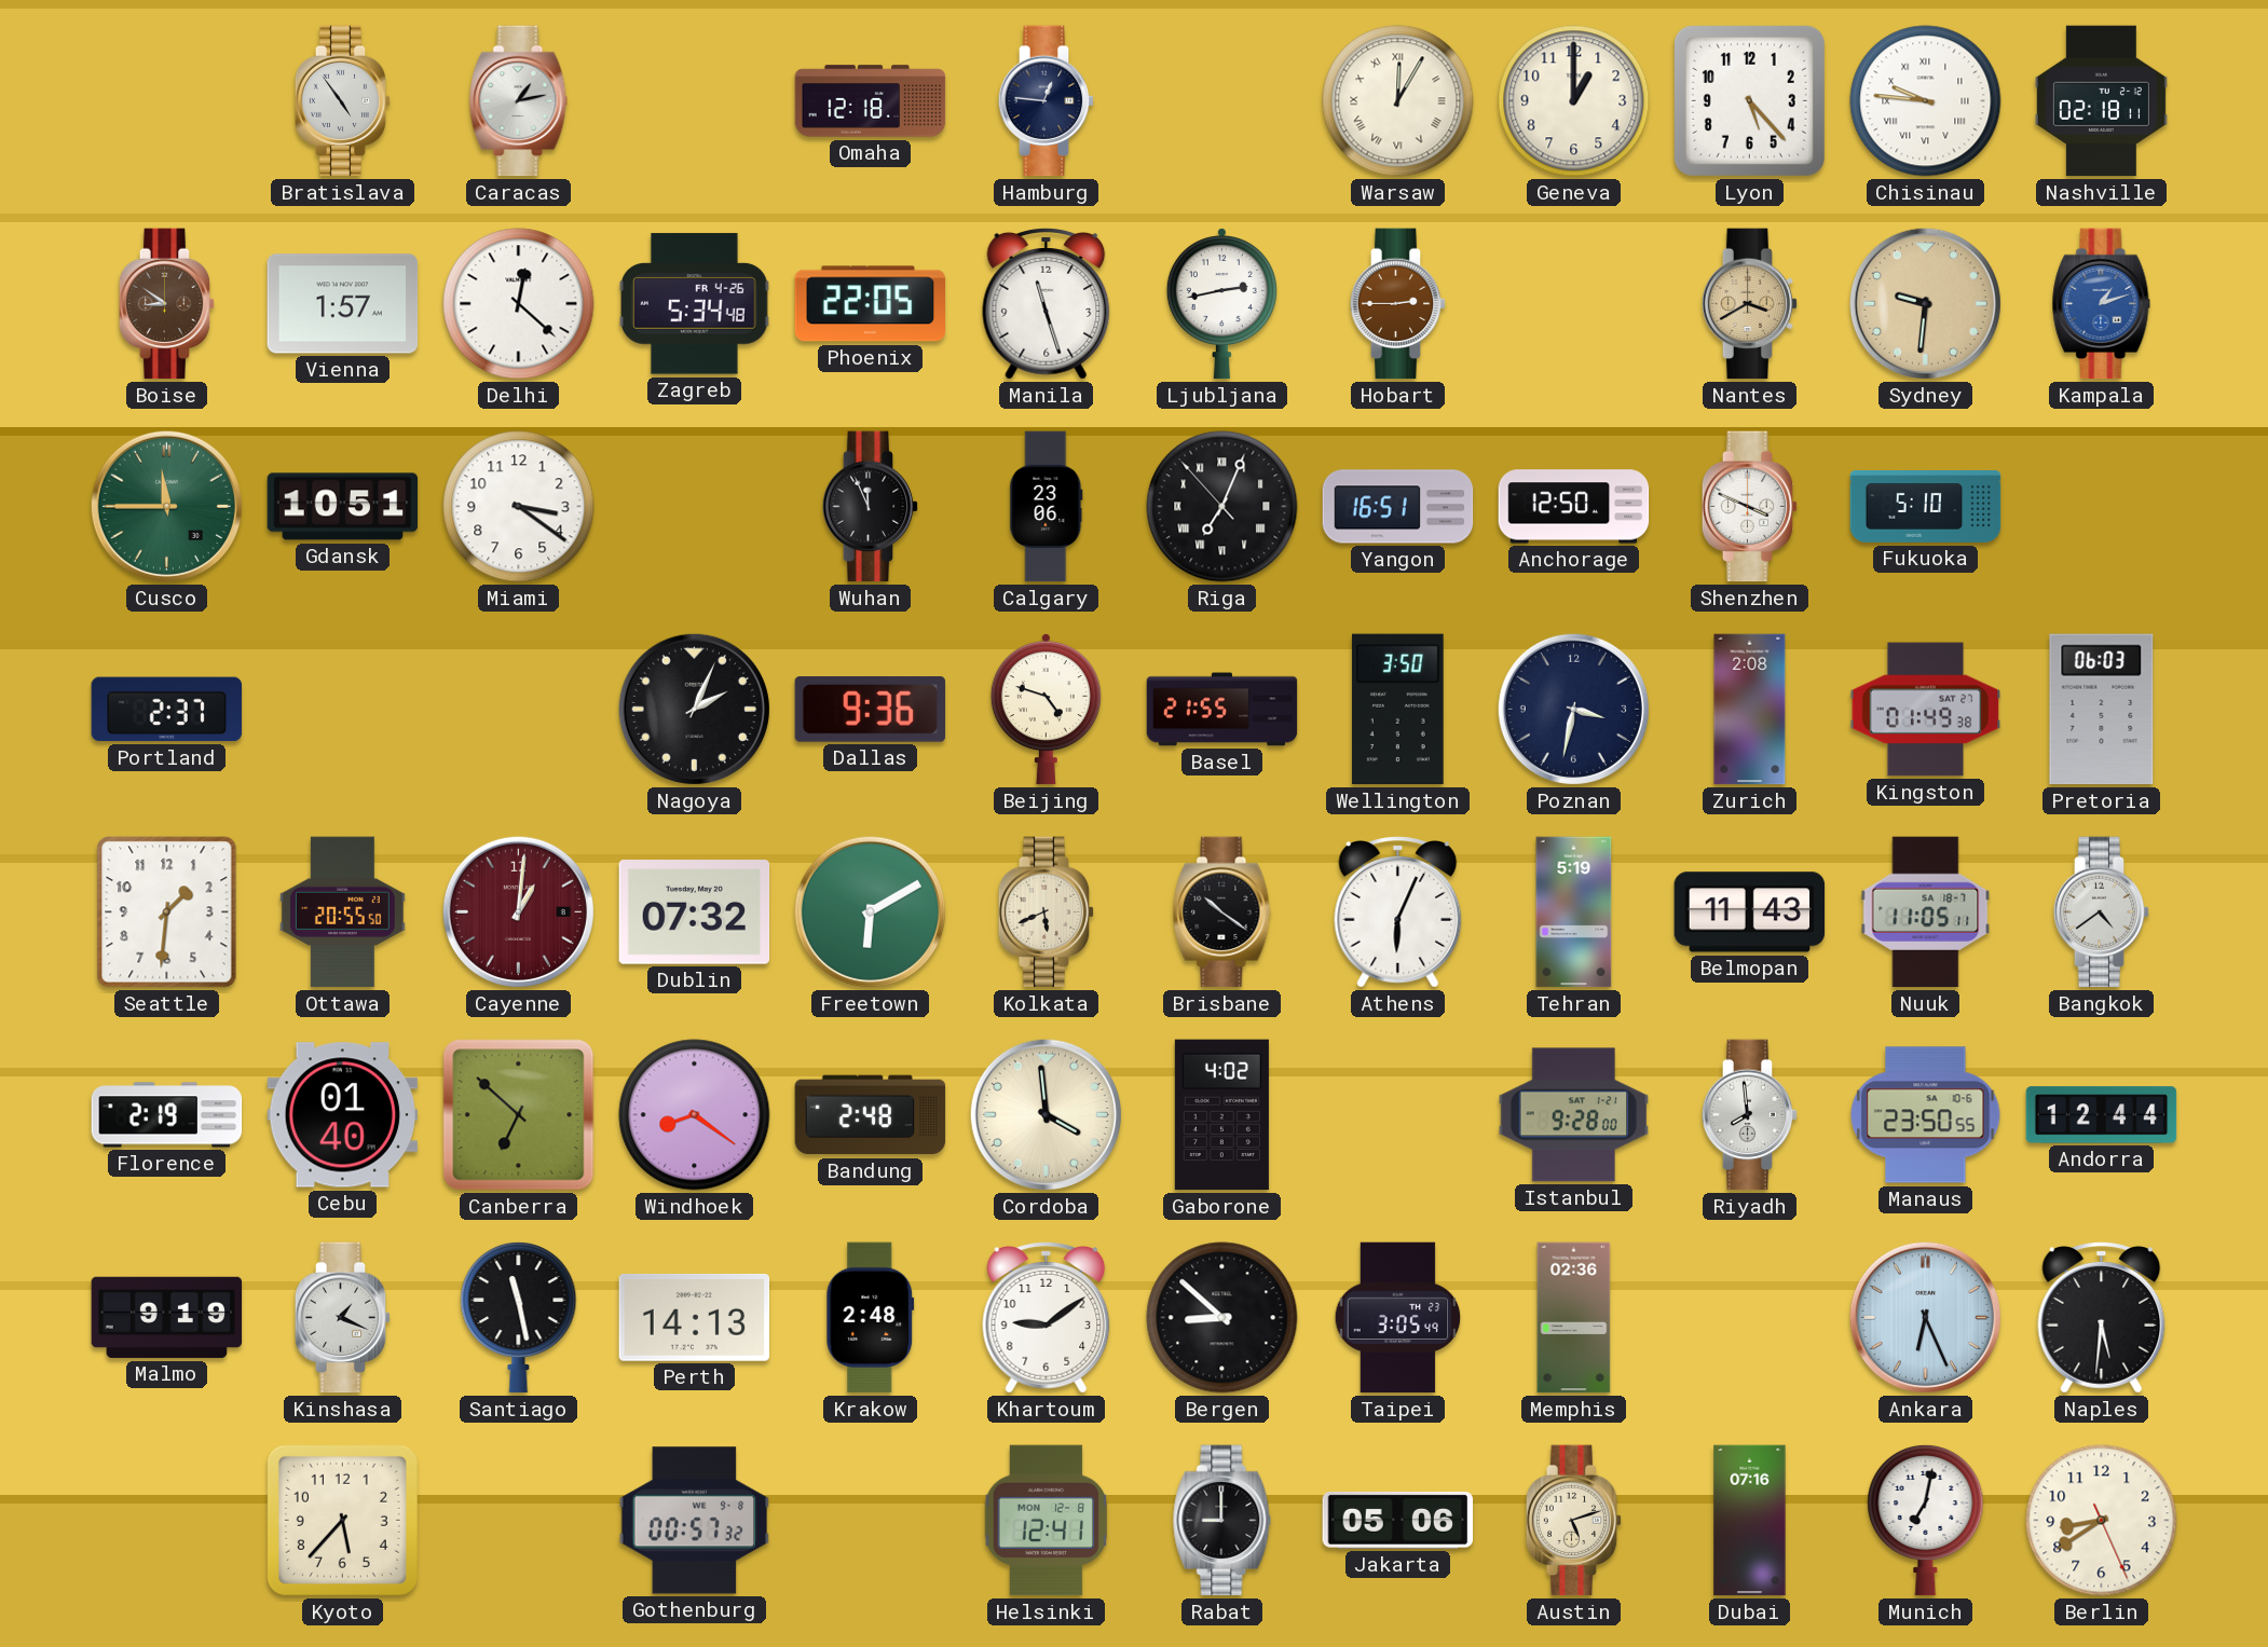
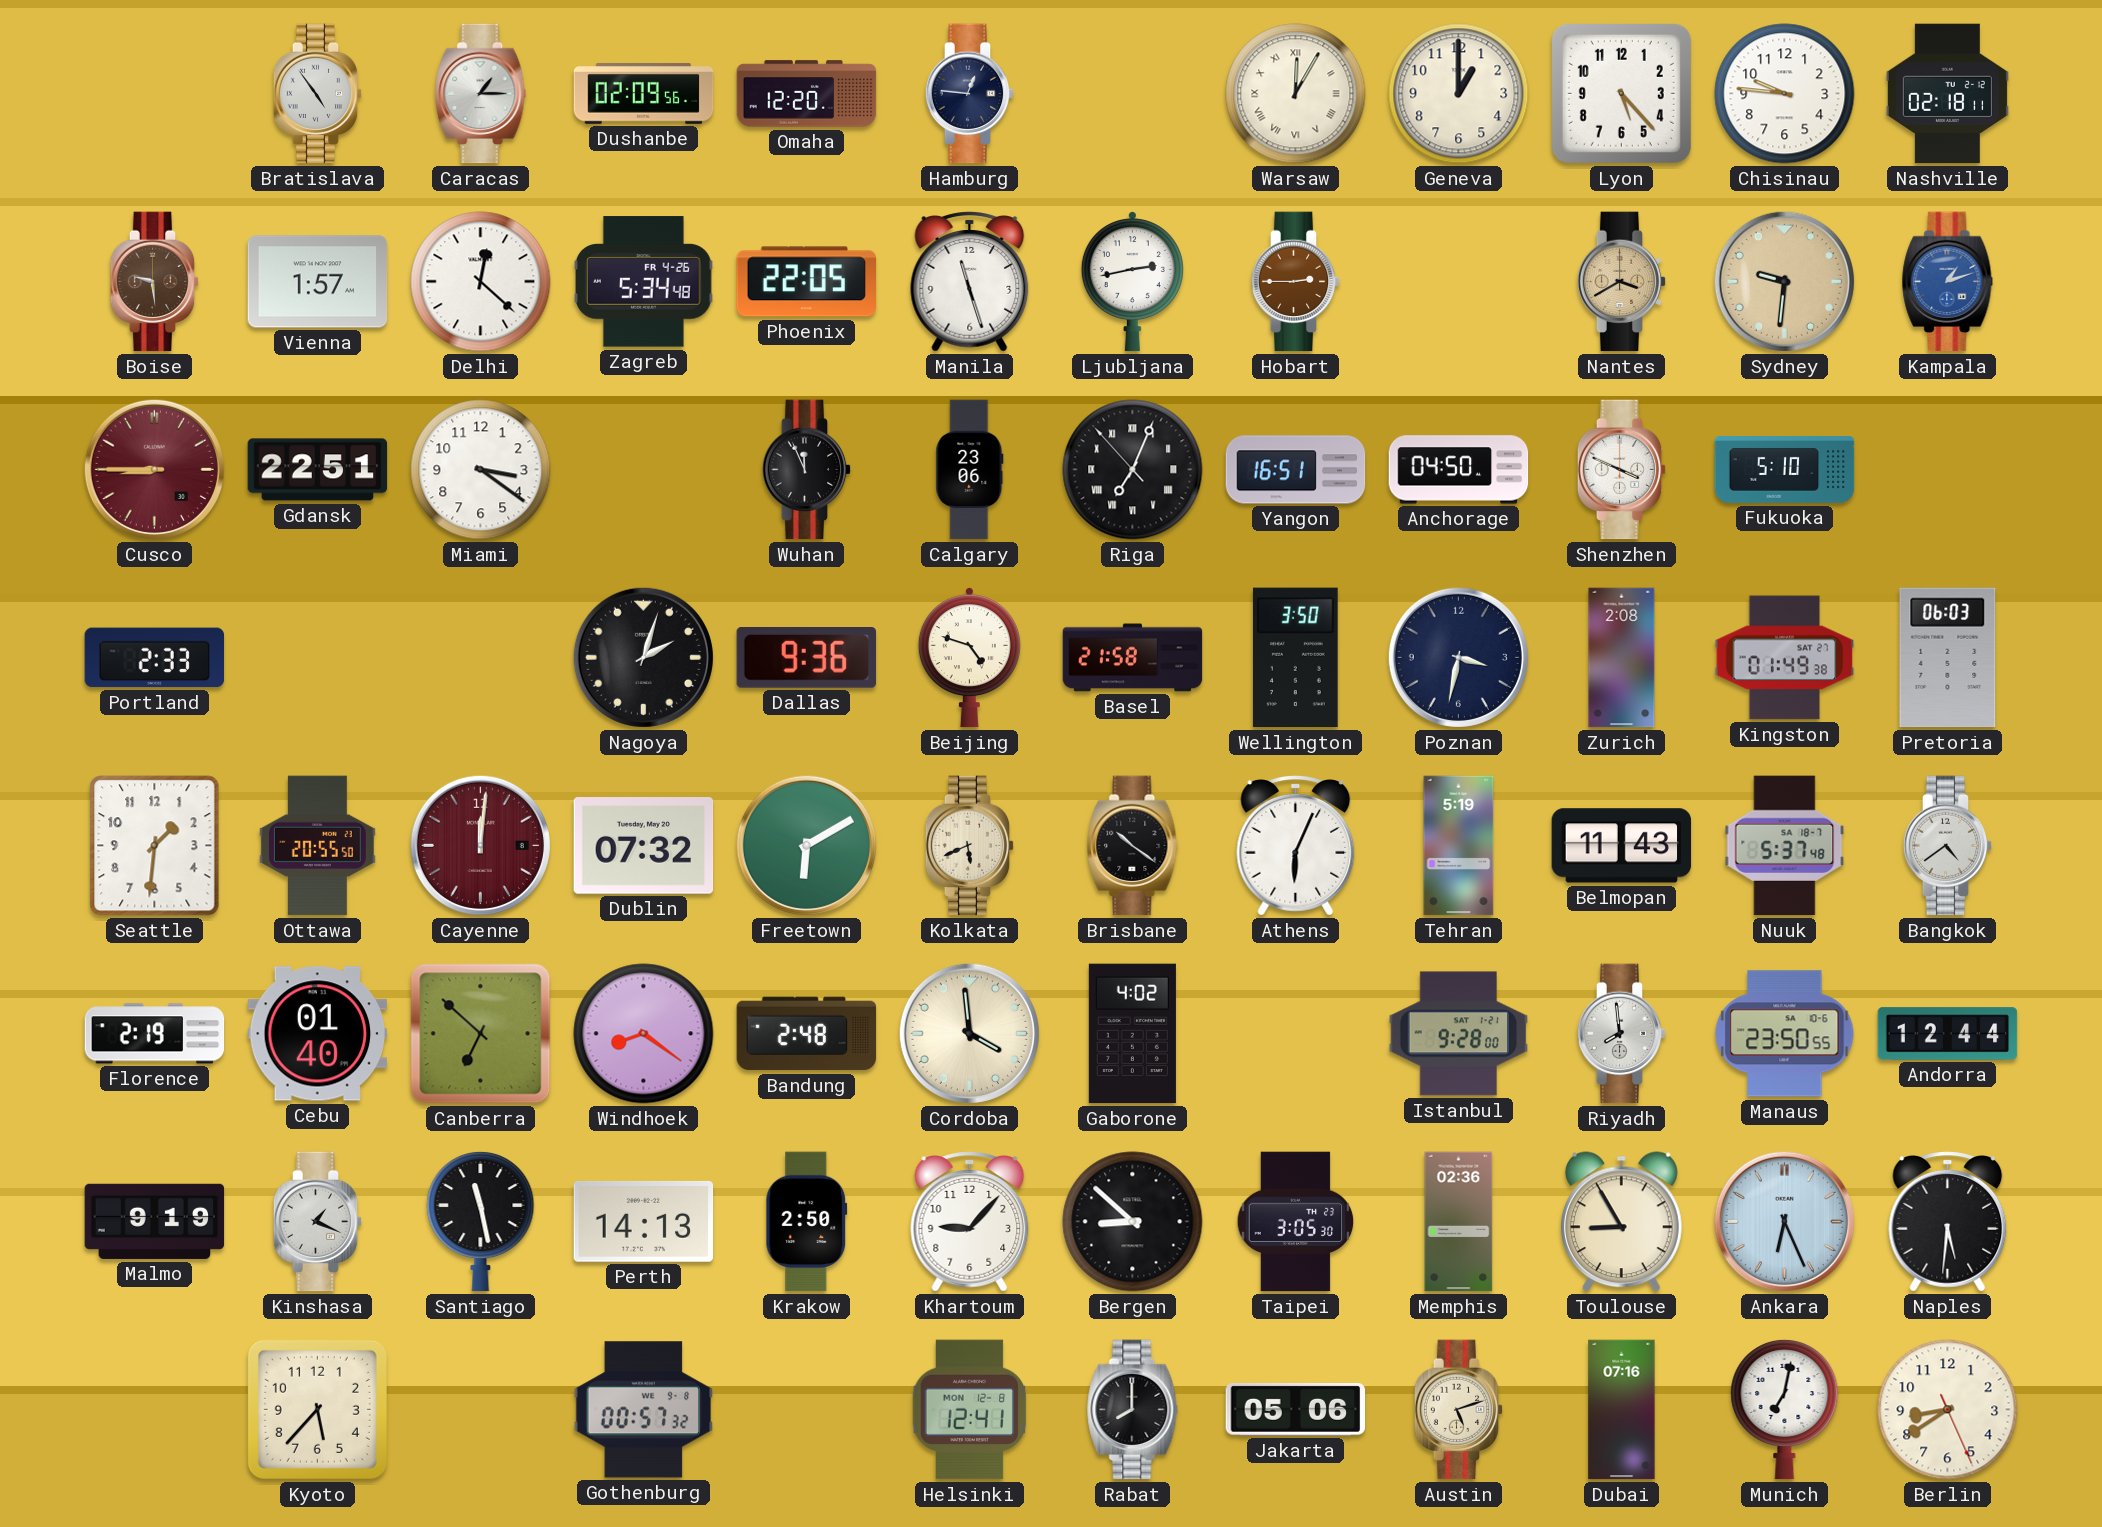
Caracas: 1:13 -> 1:15
Dushanbe: none -> 02:09
Omaha: 12:18 -> 12:20
Chisinau numerals: Roman -> Arabic
Boise: 8:51 -> 9:29
Cusco: 11:45 -> 8:45
Cusco dial: green -> burgundy
Gdansk: 10:51 -> 22:51
Anchorage: 12:50 -> 04:50
Portland: 2:37 -> 2:33
Nagoya: 2:04 -> 2:03
Basel: 21:55 -> 21:58
Cayenne: 1:01 -> 12:01
Nuuk: 11:05 -> 5:37
Krakow: 2:48 -> 2:50
Khartoum: 9:09 -> 9:07
Taipei: 3:05:49 -> 3:05:30
Toulouse: none -> 8:55
Rabat: 9:00 -> 8:00
